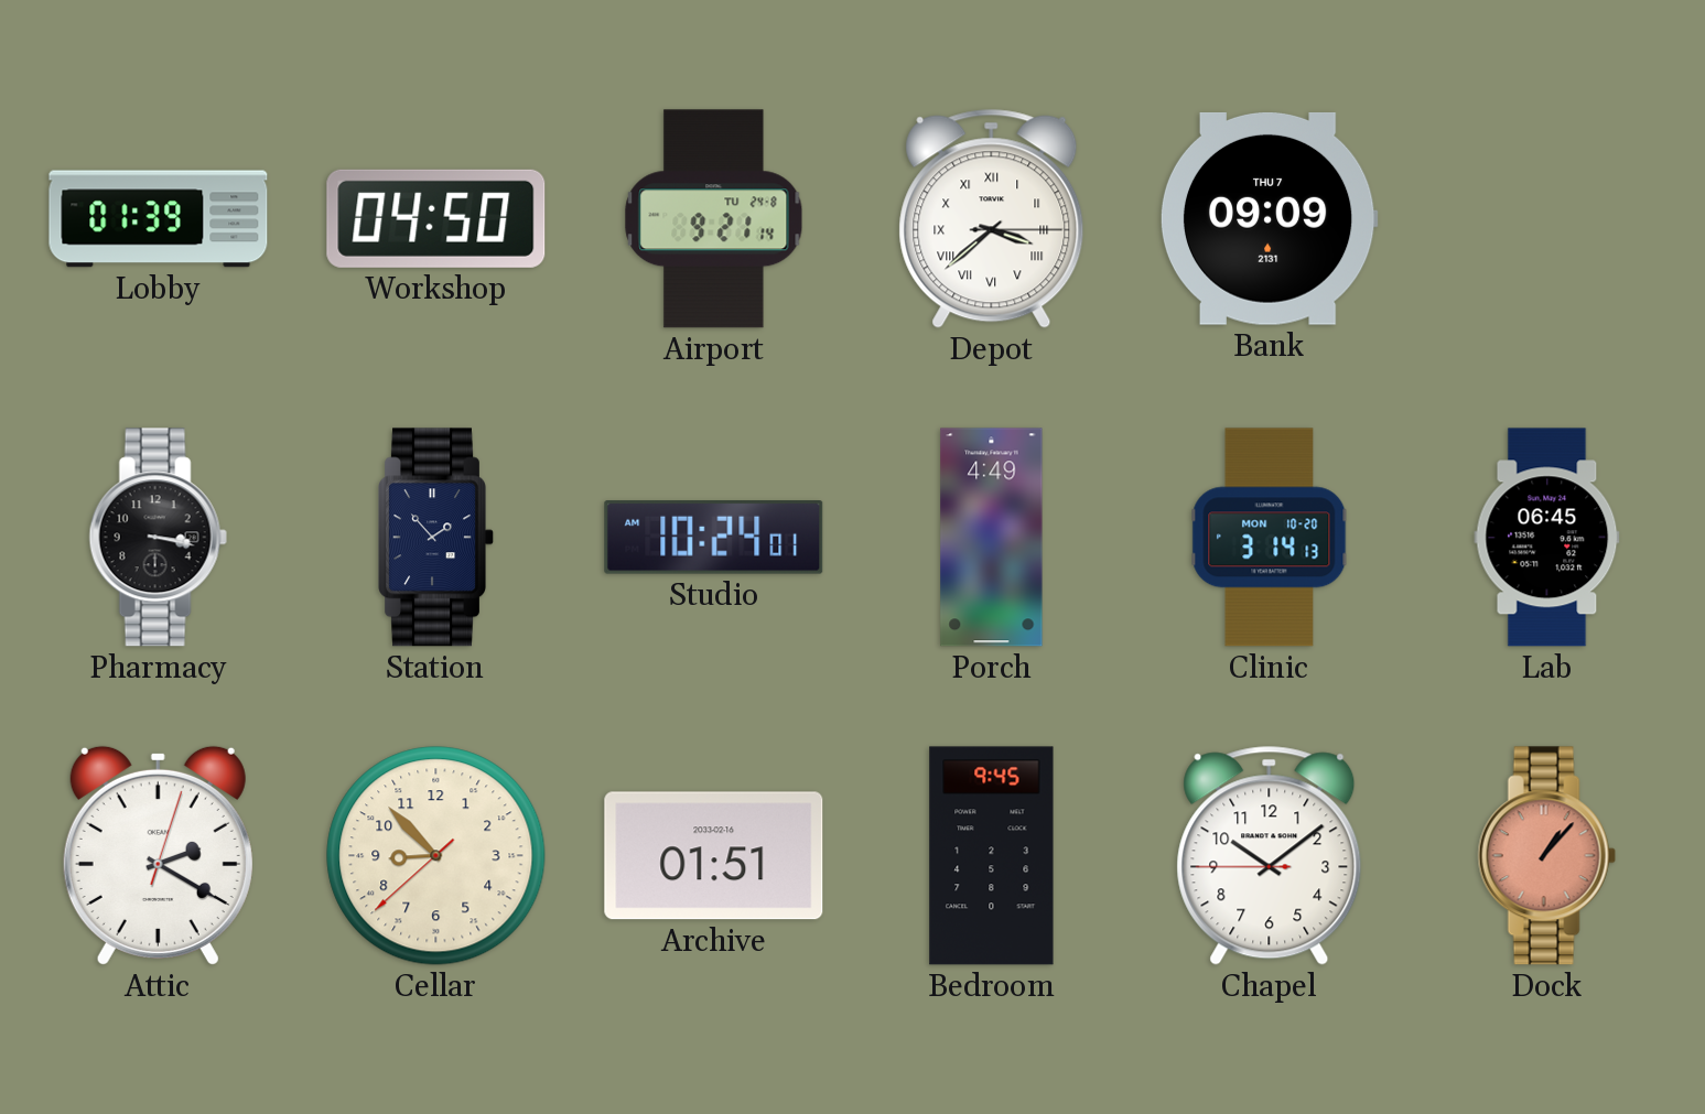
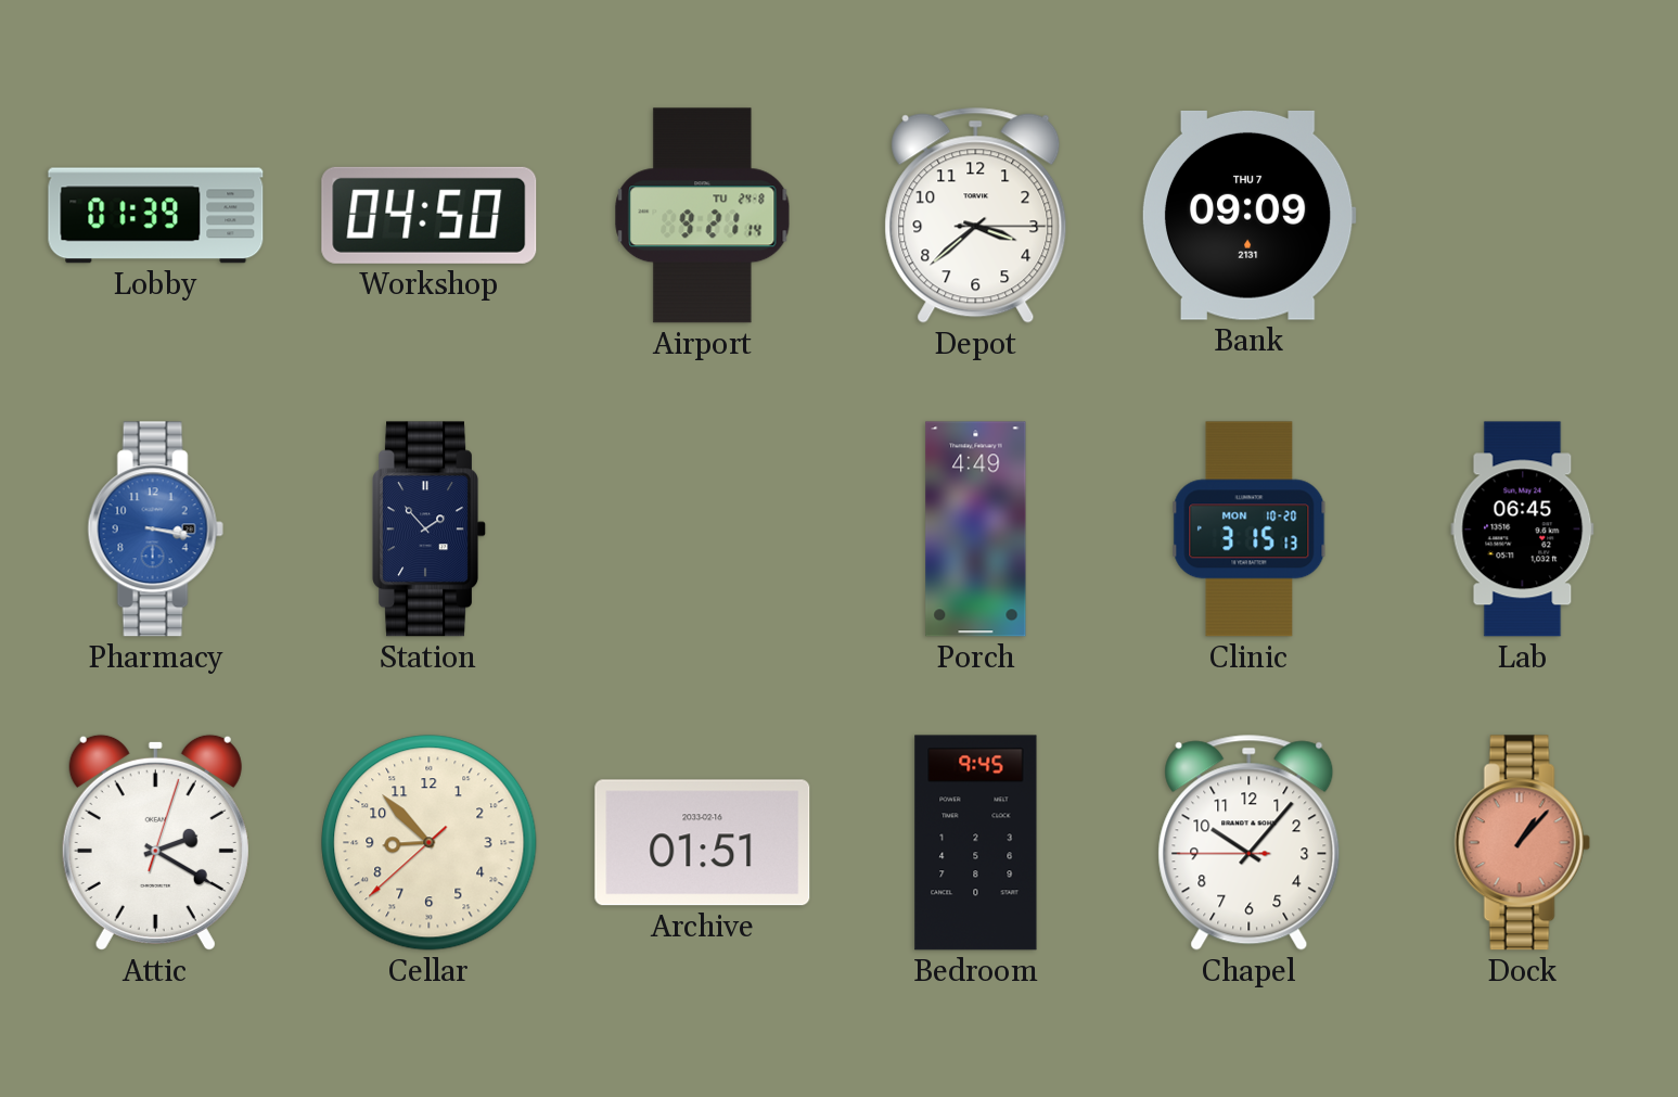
Depot numerals: Roman -> Arabic
Pharmacy dial: black -> blue
Studio: 10:24 -> none
Clinic: 3:14 -> 3:15
Chapel: 10:08 -> 10:06
